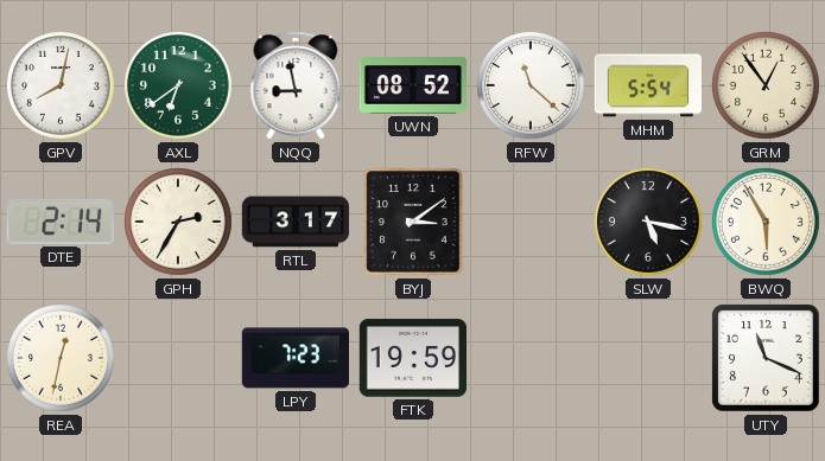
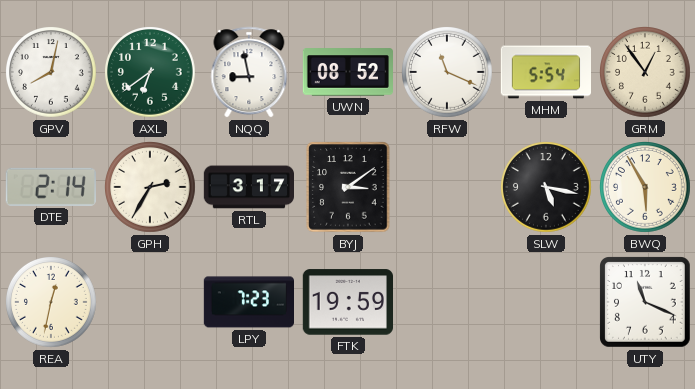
RFW: 11:22 -> 11:19
